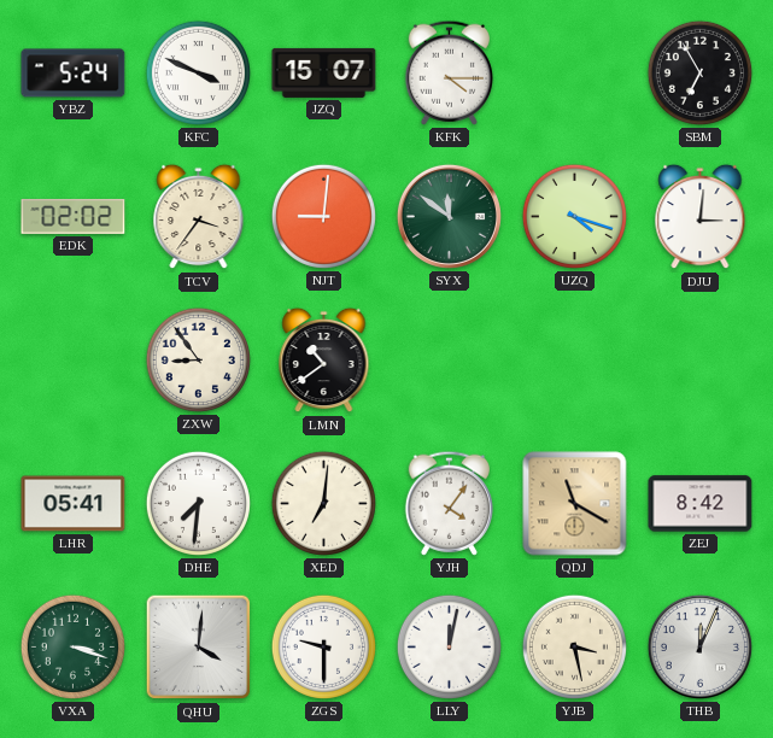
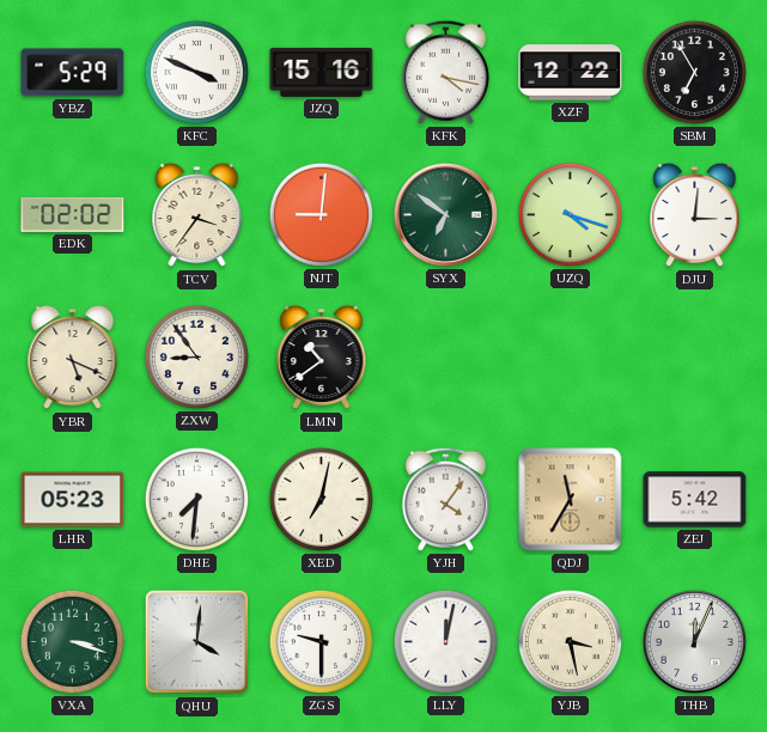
YBZ: 5:24 -> 5:29
JZQ: 15:07 -> 15:16
KFK: 4:15 -> 4:17
XZF: none -> 12:22
SYX: 11:51 -> 6:51
YBR: none -> 5:19
LHR: 05:41 -> 05:23
XED: 7:01 -> 7:02
QDJ: 11:20 -> 11:35
ZEJ: 8:42 -> 5:42
